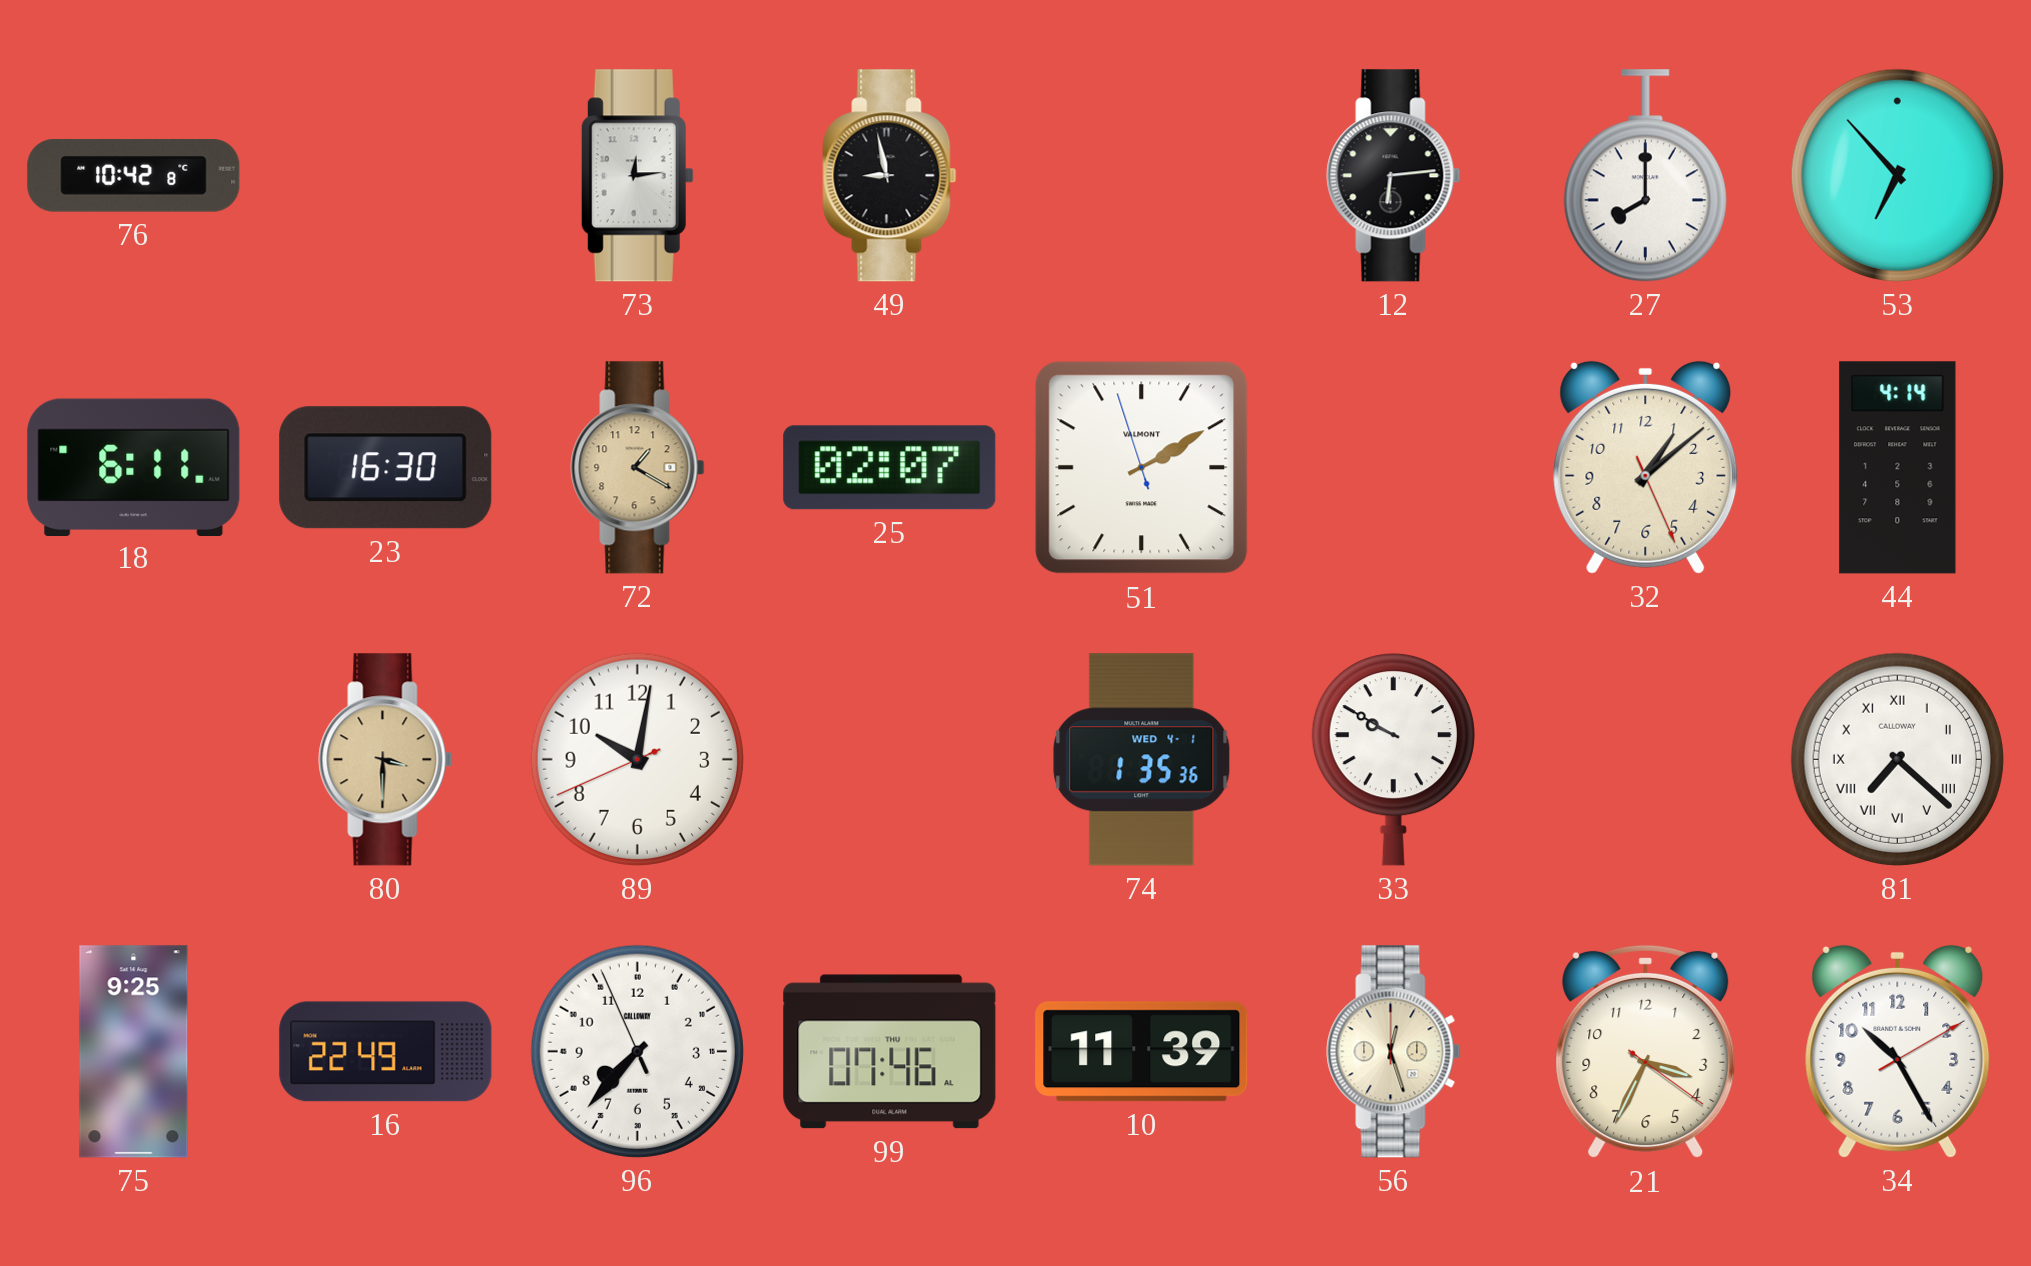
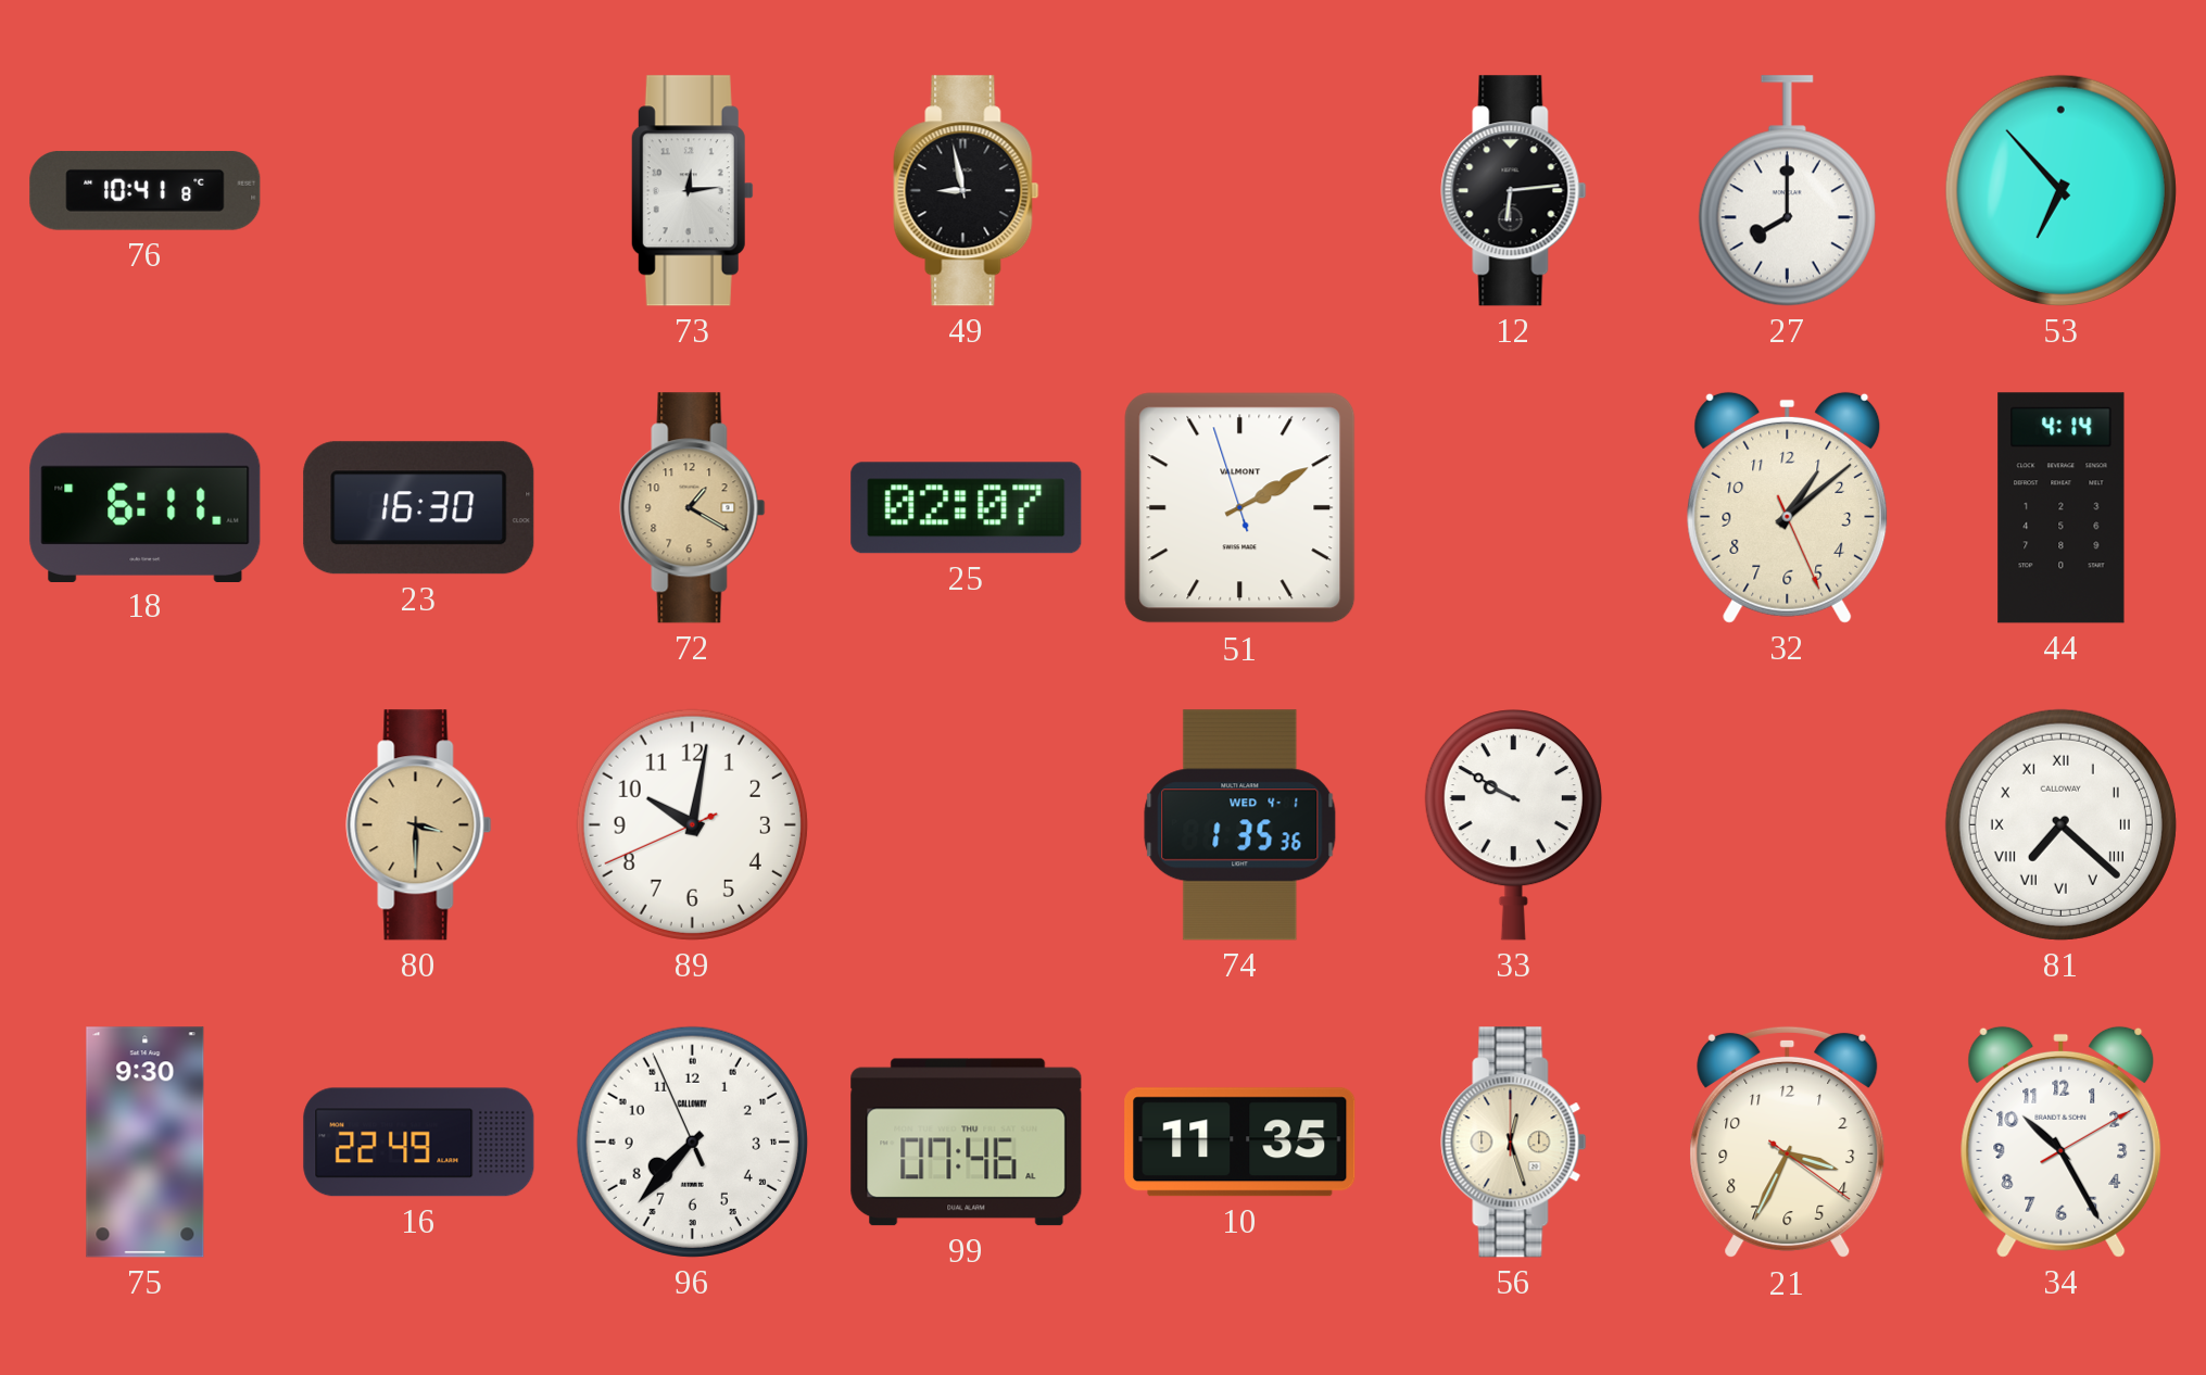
76: 10:42 -> 10:41
75: 9:25 -> 9:30
10: 11:39 -> 11:35
